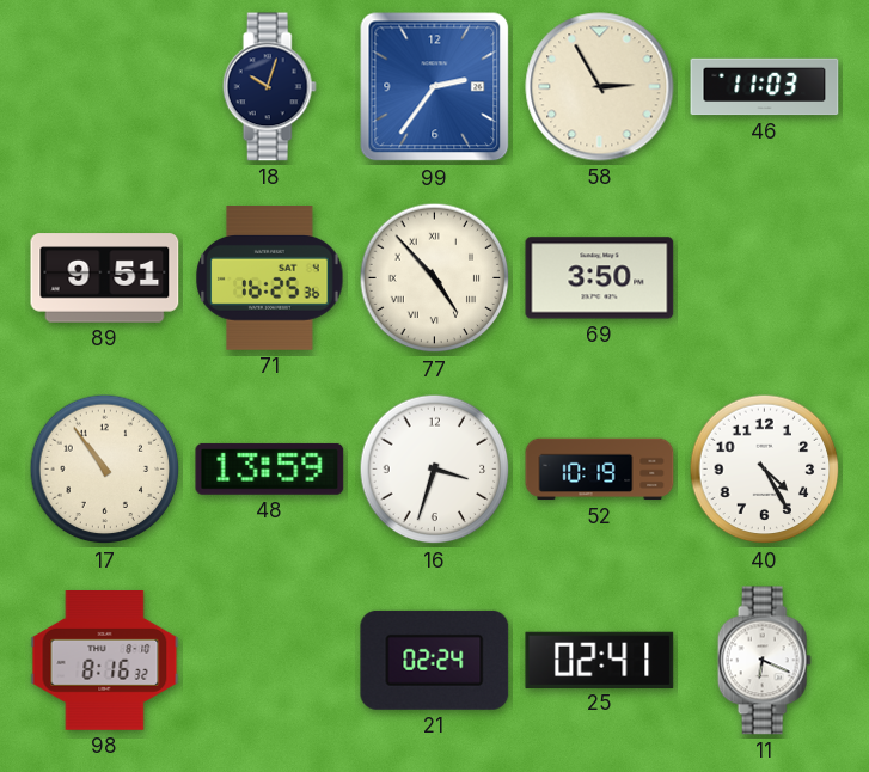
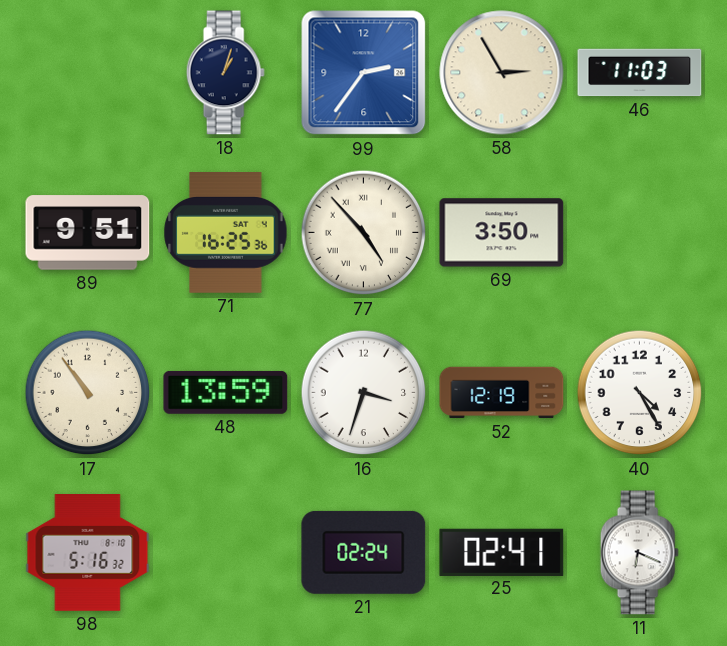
18: 10:03 -> 1:03
52: 10:19 -> 12:19
98: 8:16 -> 5:16
